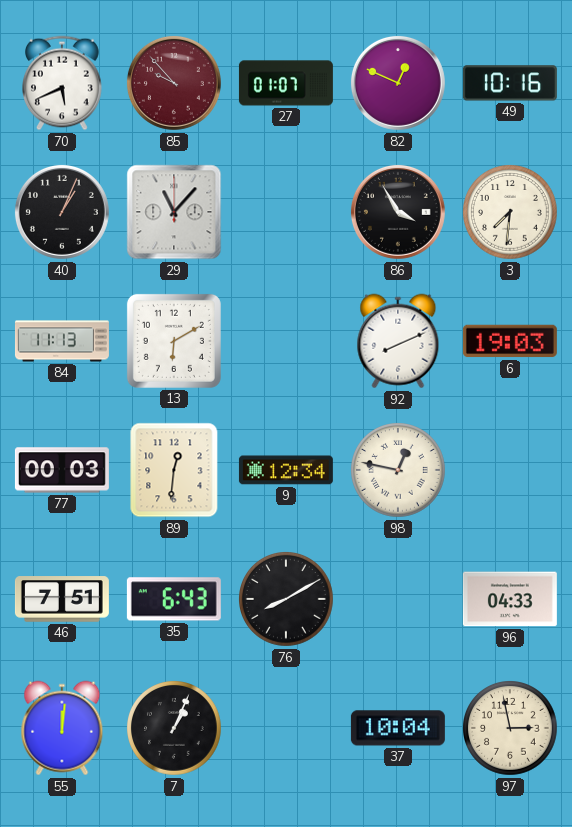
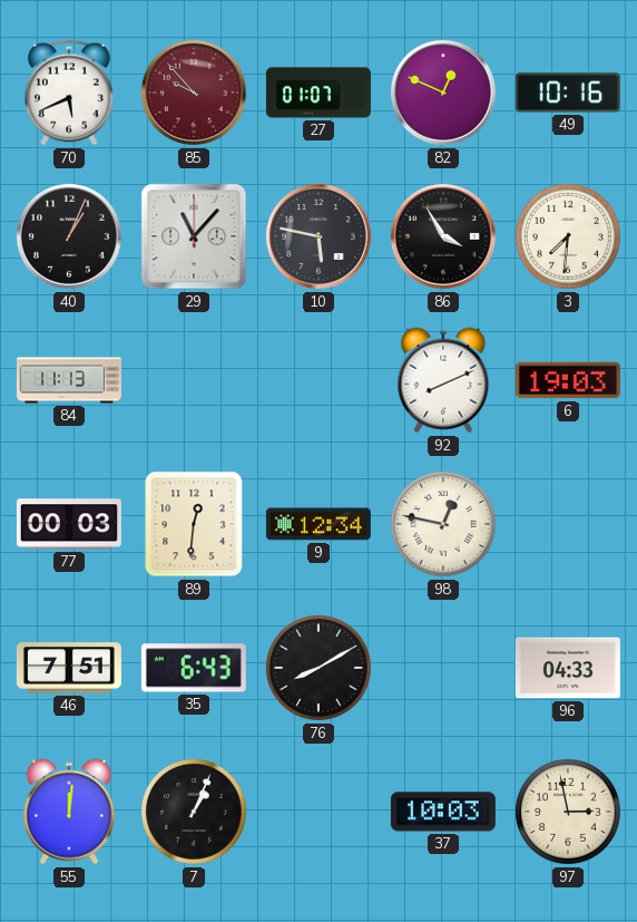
10: none -> 5:47
13: 6:10 -> none
37: 10:04 -> 10:03
